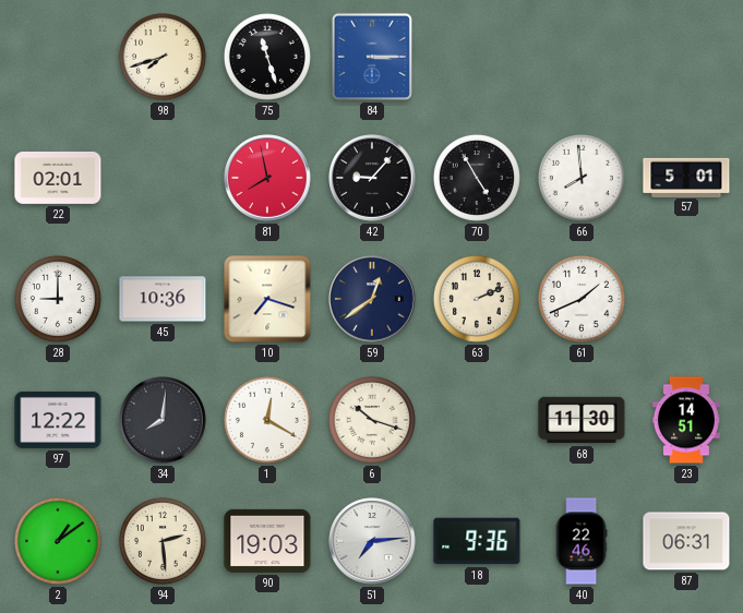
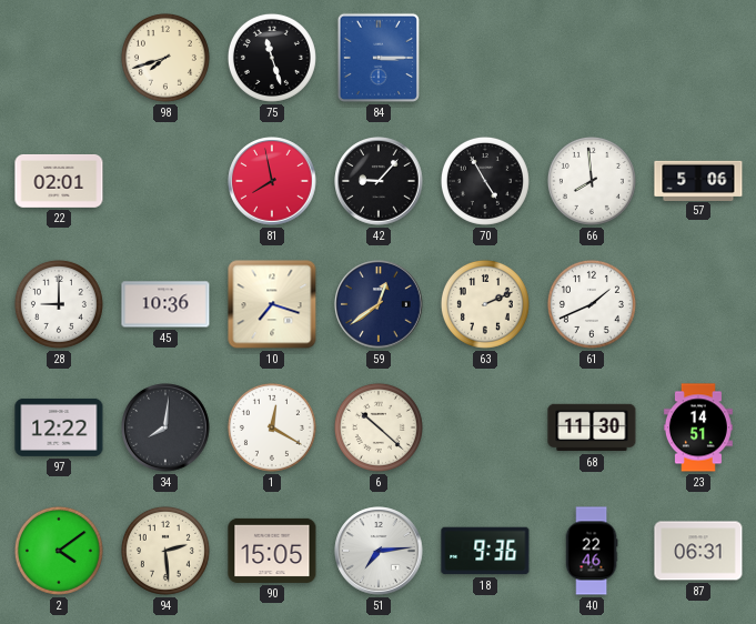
57: 5:01 -> 5:06
6: 10:18 -> 10:22
2: 1:09 -> 4:09
90: 19:03 -> 15:05
